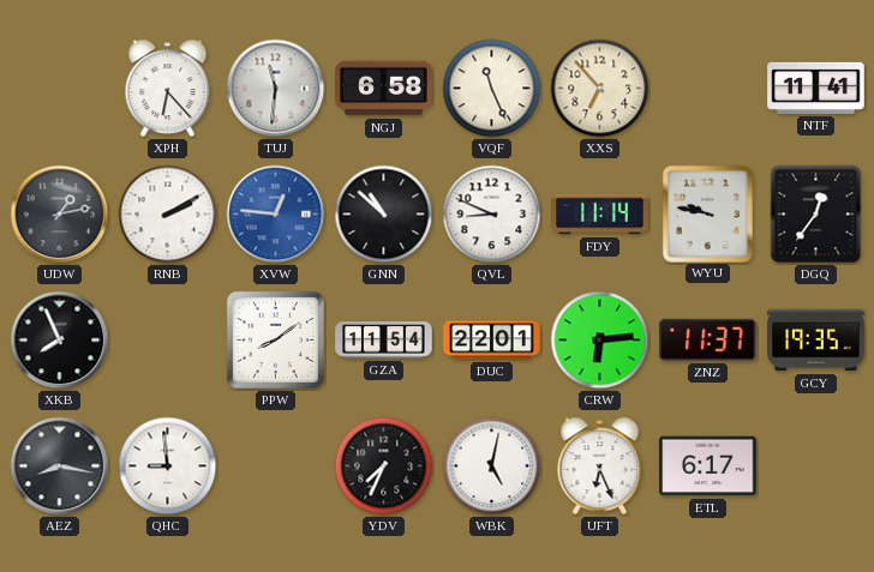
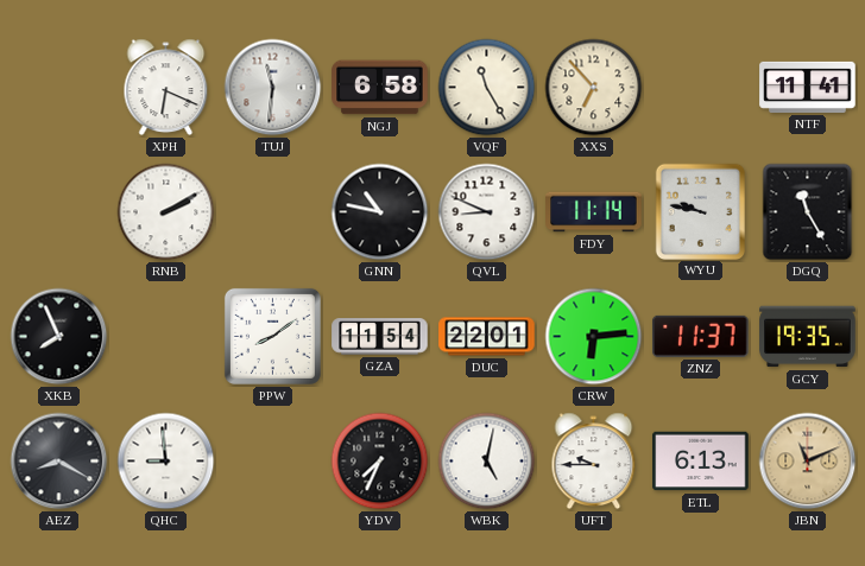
XPH: 6:23 -> 6:19
VQF: 11:26 -> 11:25
UDW: 1:13 -> none
XVW: 12:46 -> none
GNN: 10:52 -> 10:47
DGQ: 12:36 -> 11:25
AEZ: 8:17 -> 8:20
UFT: 6:26 -> 9:45
ETL: 6:17 -> 6:13
JBN: none -> 11:11
